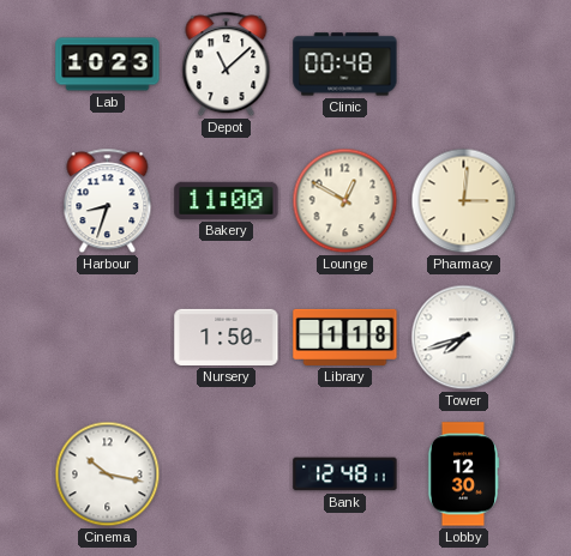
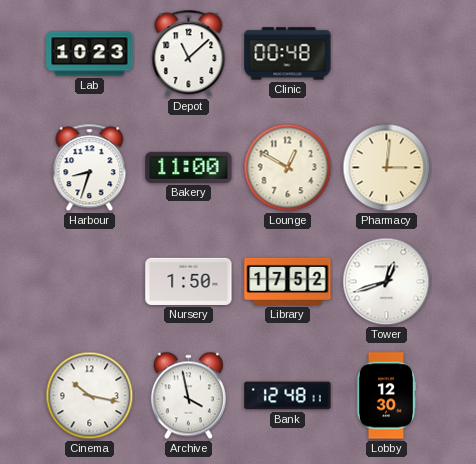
Library: 1:18 -> 17:52
Tower: 7:42 -> 12:42
Archive: none -> 3:58
